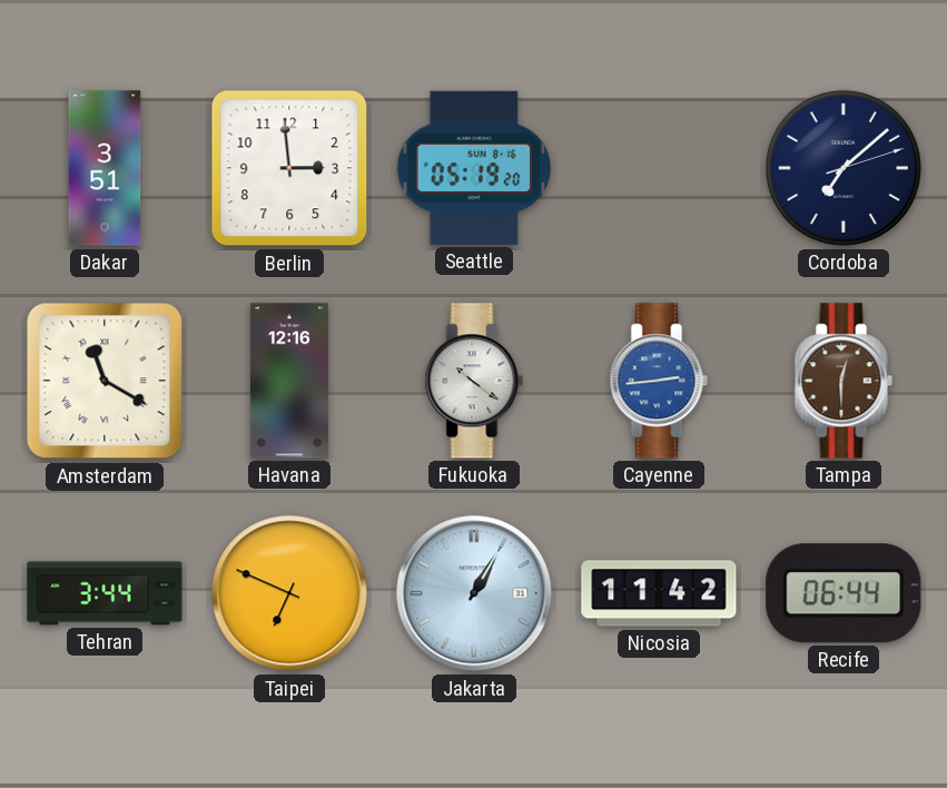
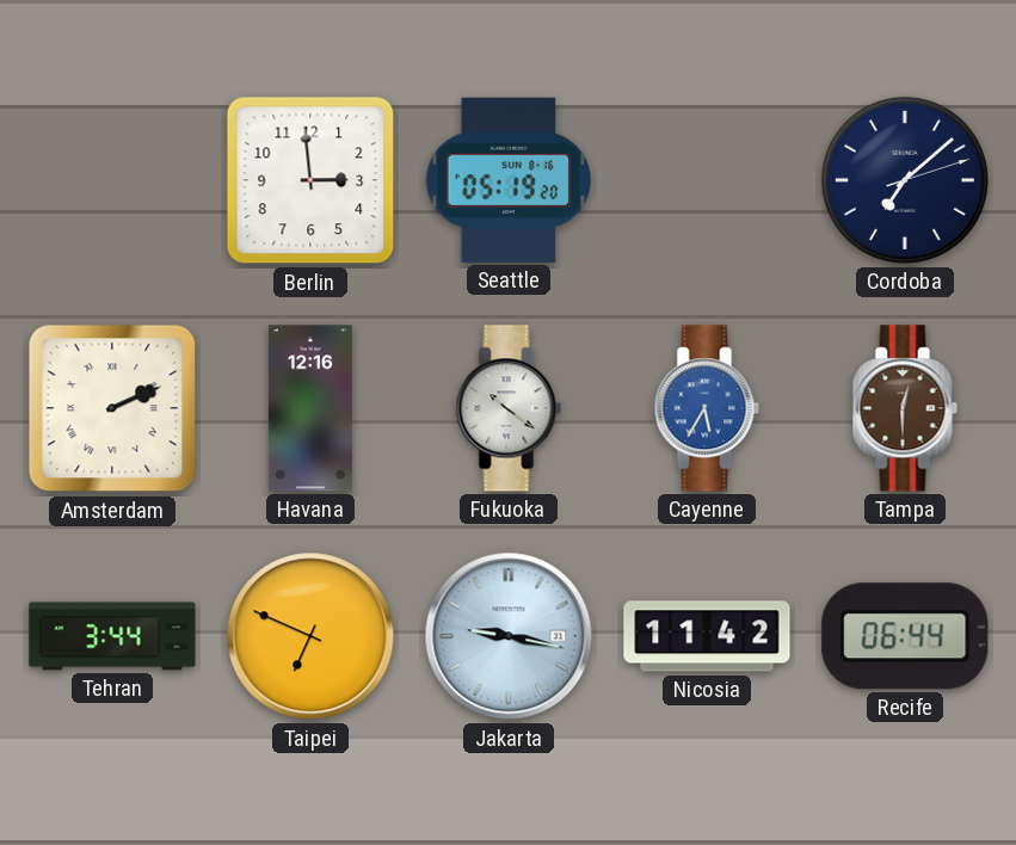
Dakar: 3:51 -> none
Amsterdam: 11:20 -> 2:11
Cayenne: 2:44 -> 5:35
Jakarta: 1:05 -> 9:17
